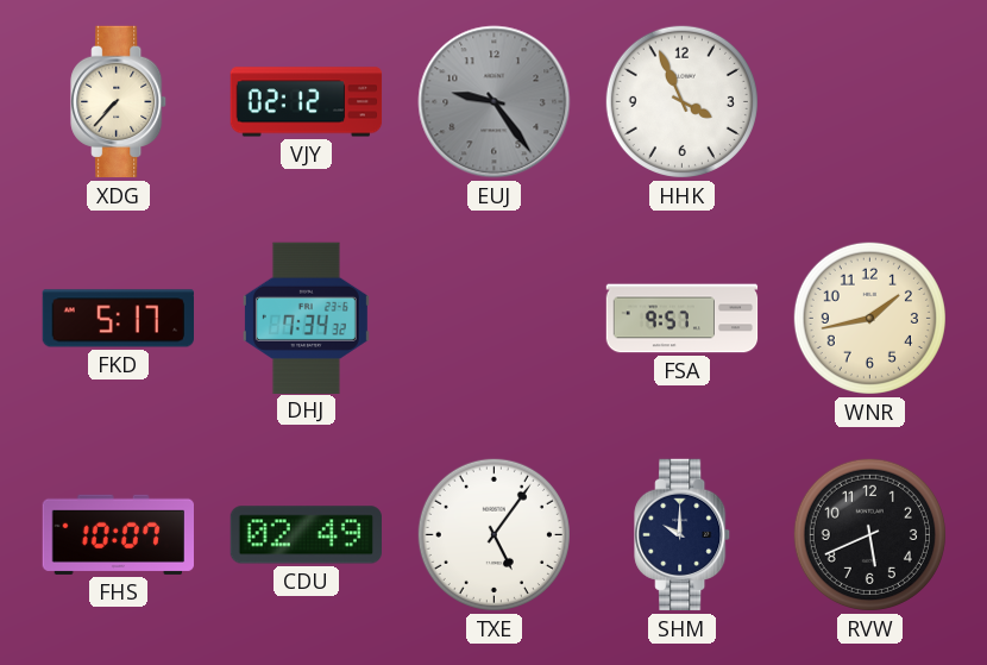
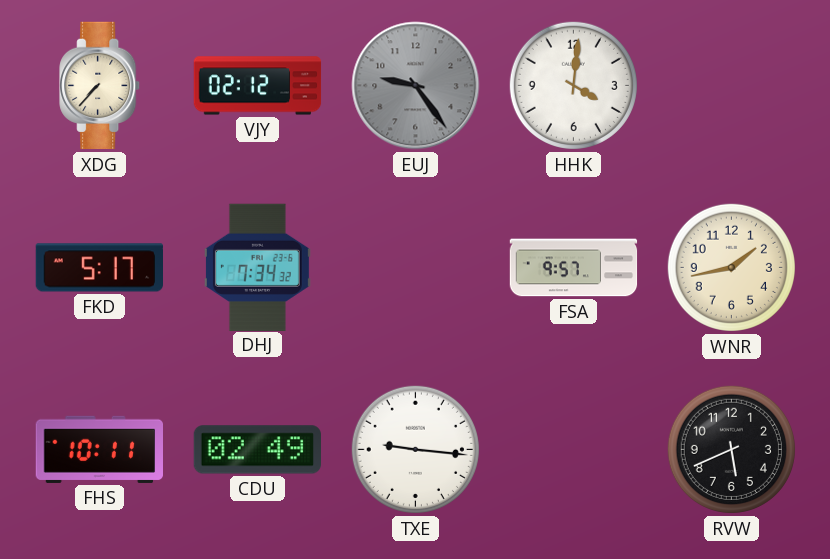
HHK: 3:56 -> 4:01
FHS: 10:07 -> 10:11
TXE: 5:06 -> 9:16
SHM: 10:00 -> none
